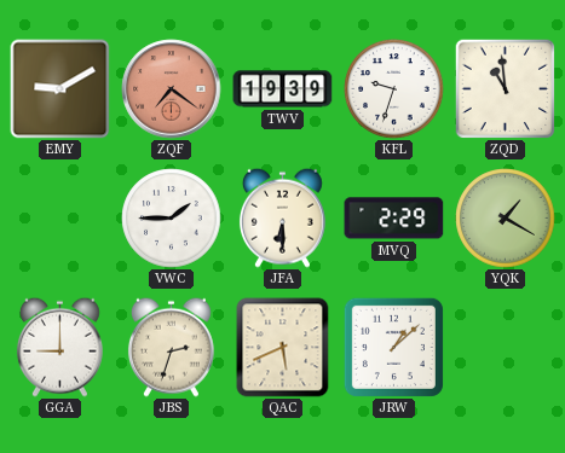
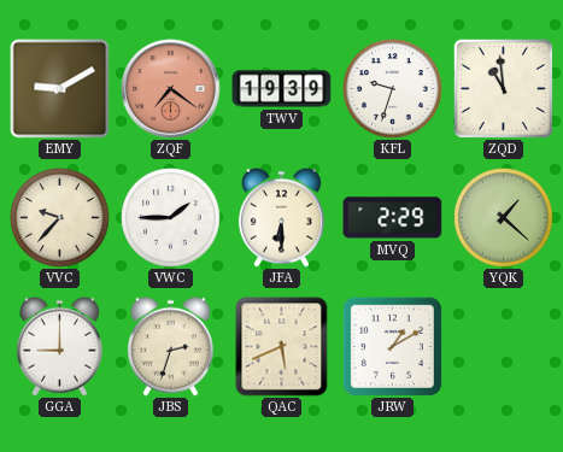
VVC: none -> 9:37
YQK: 1:20 -> 1:22
JRW: 1:08 -> 1:10
